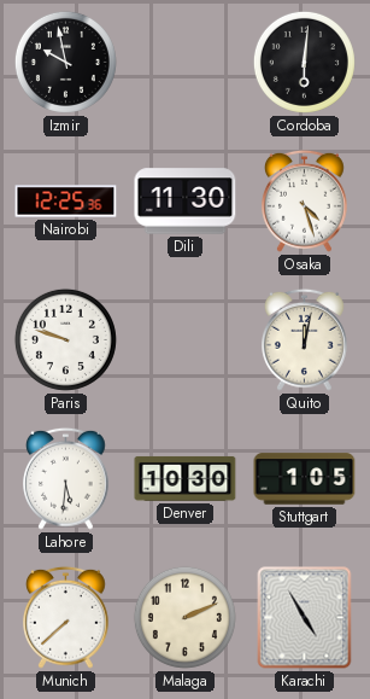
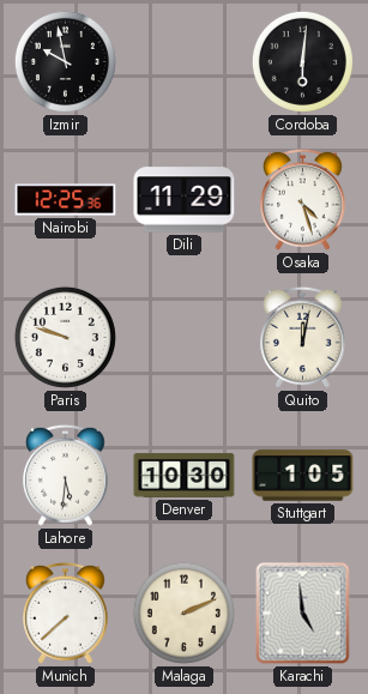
Dili: 11:30 -> 11:29
Karachi: 4:55 -> 4:59
